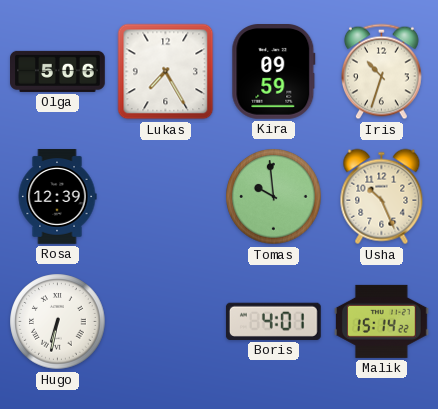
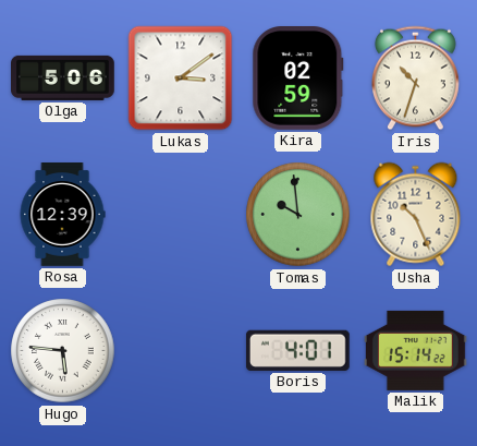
Lukas: 7:25 -> 3:09
Kira: 09:59 -> 02:59
Hugo: 6:32 -> 5:46
